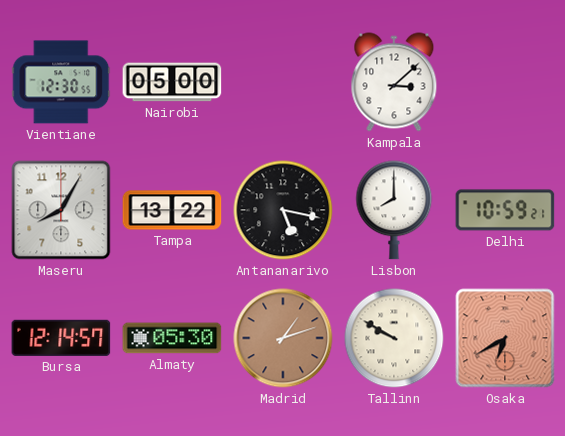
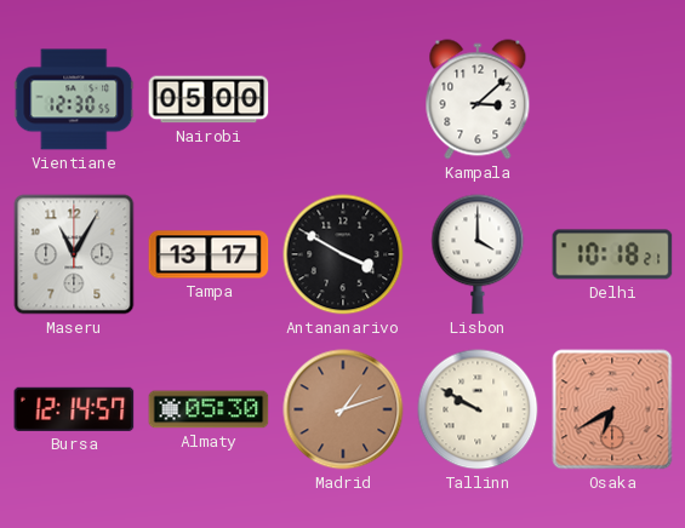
Maseru: 8:05 -> 11:05
Tampa: 13:22 -> 13:17
Antananarivo: 5:17 -> 3:50
Lisbon: 8:00 -> 4:00
Delhi: 10:59 -> 10:18
